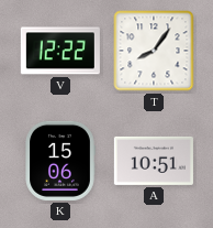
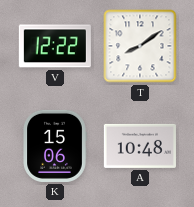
T: 8:06 -> 8:09
A: 10:51 -> 10:48
